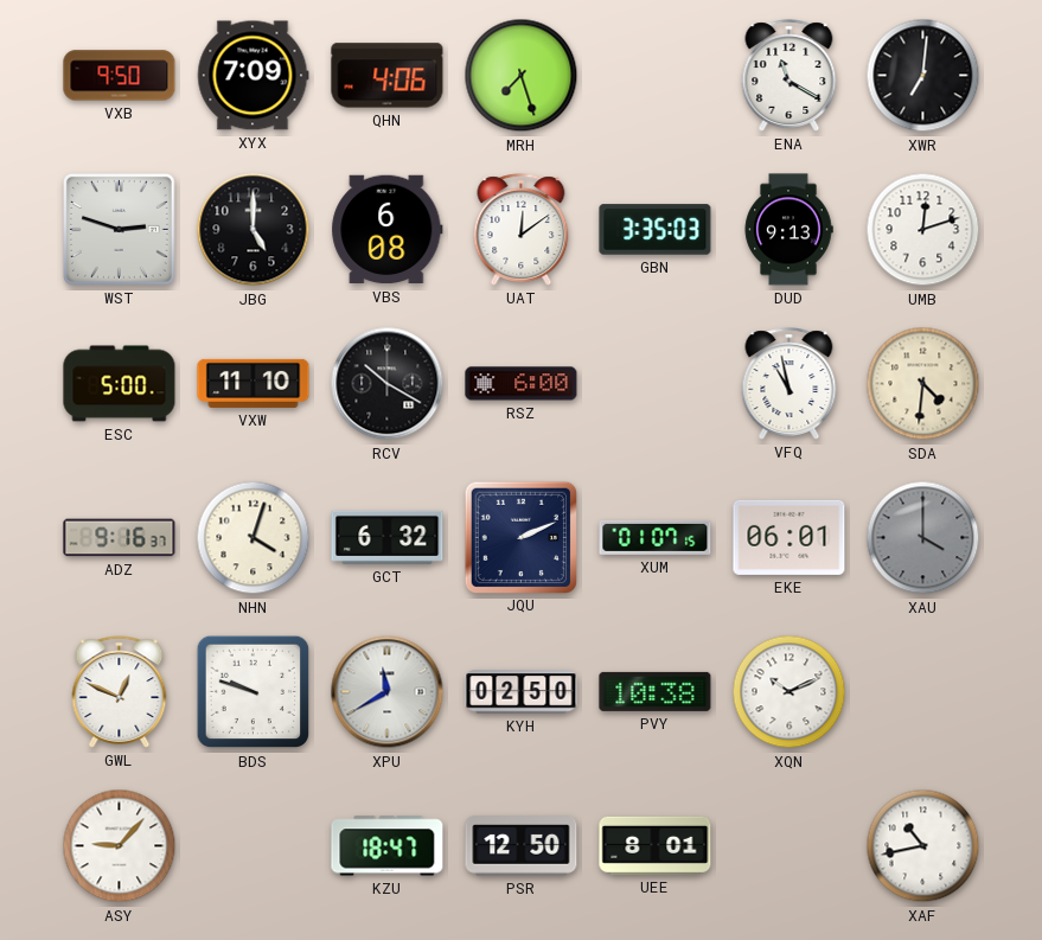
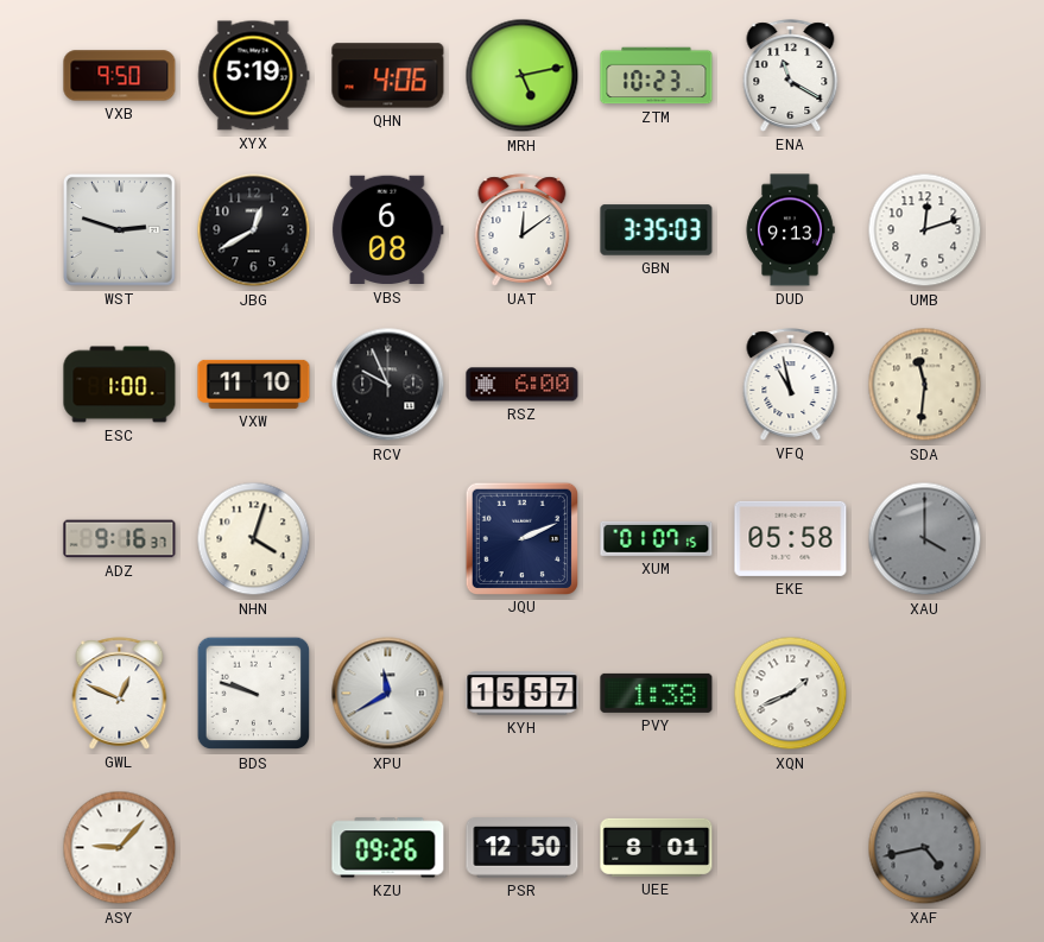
XYX: 7:09 -> 5:19
MRH: 7:27 -> 5:13
ZTM: none -> 10:23
XWR: 7:01 -> none
JBG: 5:00 -> 12:40
ESC: 5:00 -> 1:00
RCV: 10:20 -> 9:56
SDA: 4:31 -> 11:31
GCT: 6:32 -> none
EKE: 06:01 -> 05:58
KYH: 02:50 -> 15:57
PVY: 10:38 -> 1:38
XQN: 10:11 -> 1:41
KZU: 18:47 -> 09:26
XAF: 10:43 -> 4:43
XAF dial: white -> grey
